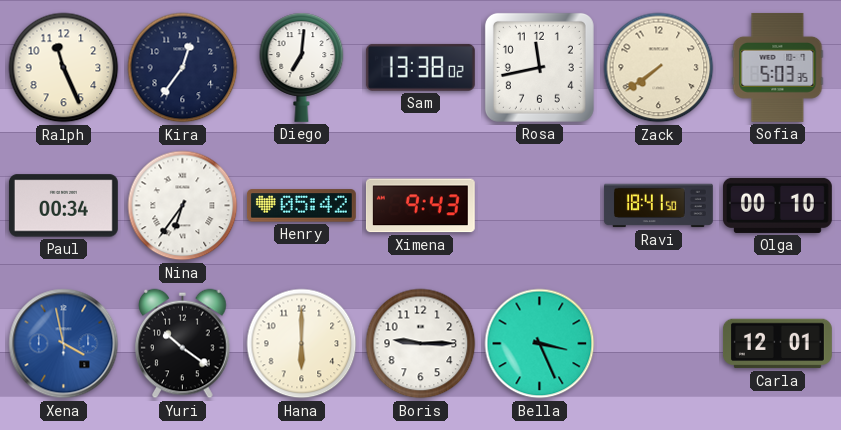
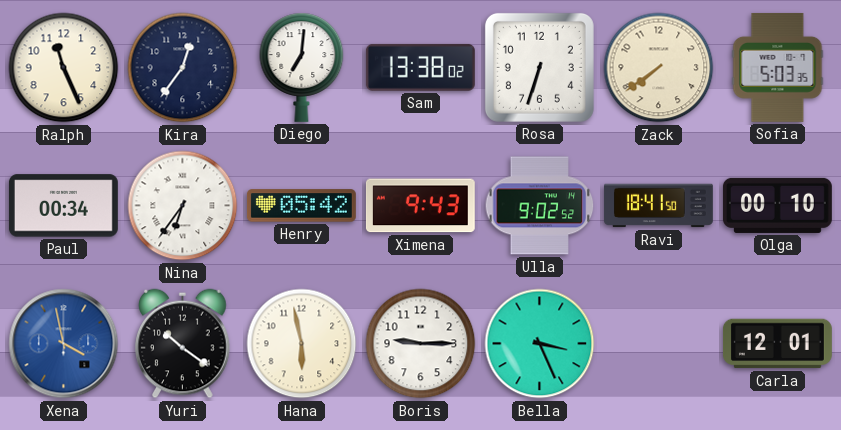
Rosa: 11:43 -> 6:33
Ulla: none -> 9:02
Hana: 6:00 -> 5:58
